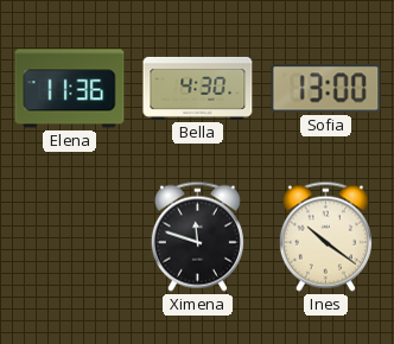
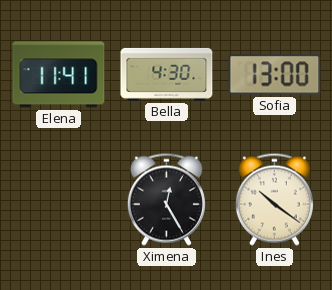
Elena: 11:36 -> 11:41
Ximena: 11:48 -> 12:25
